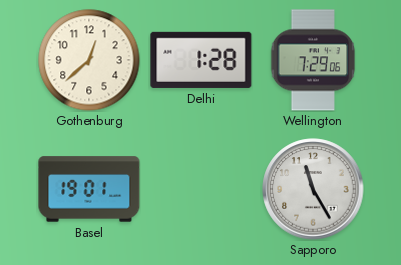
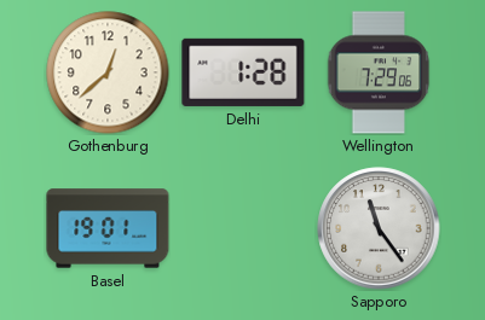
Sapporo: 11:25 -> 11:24
